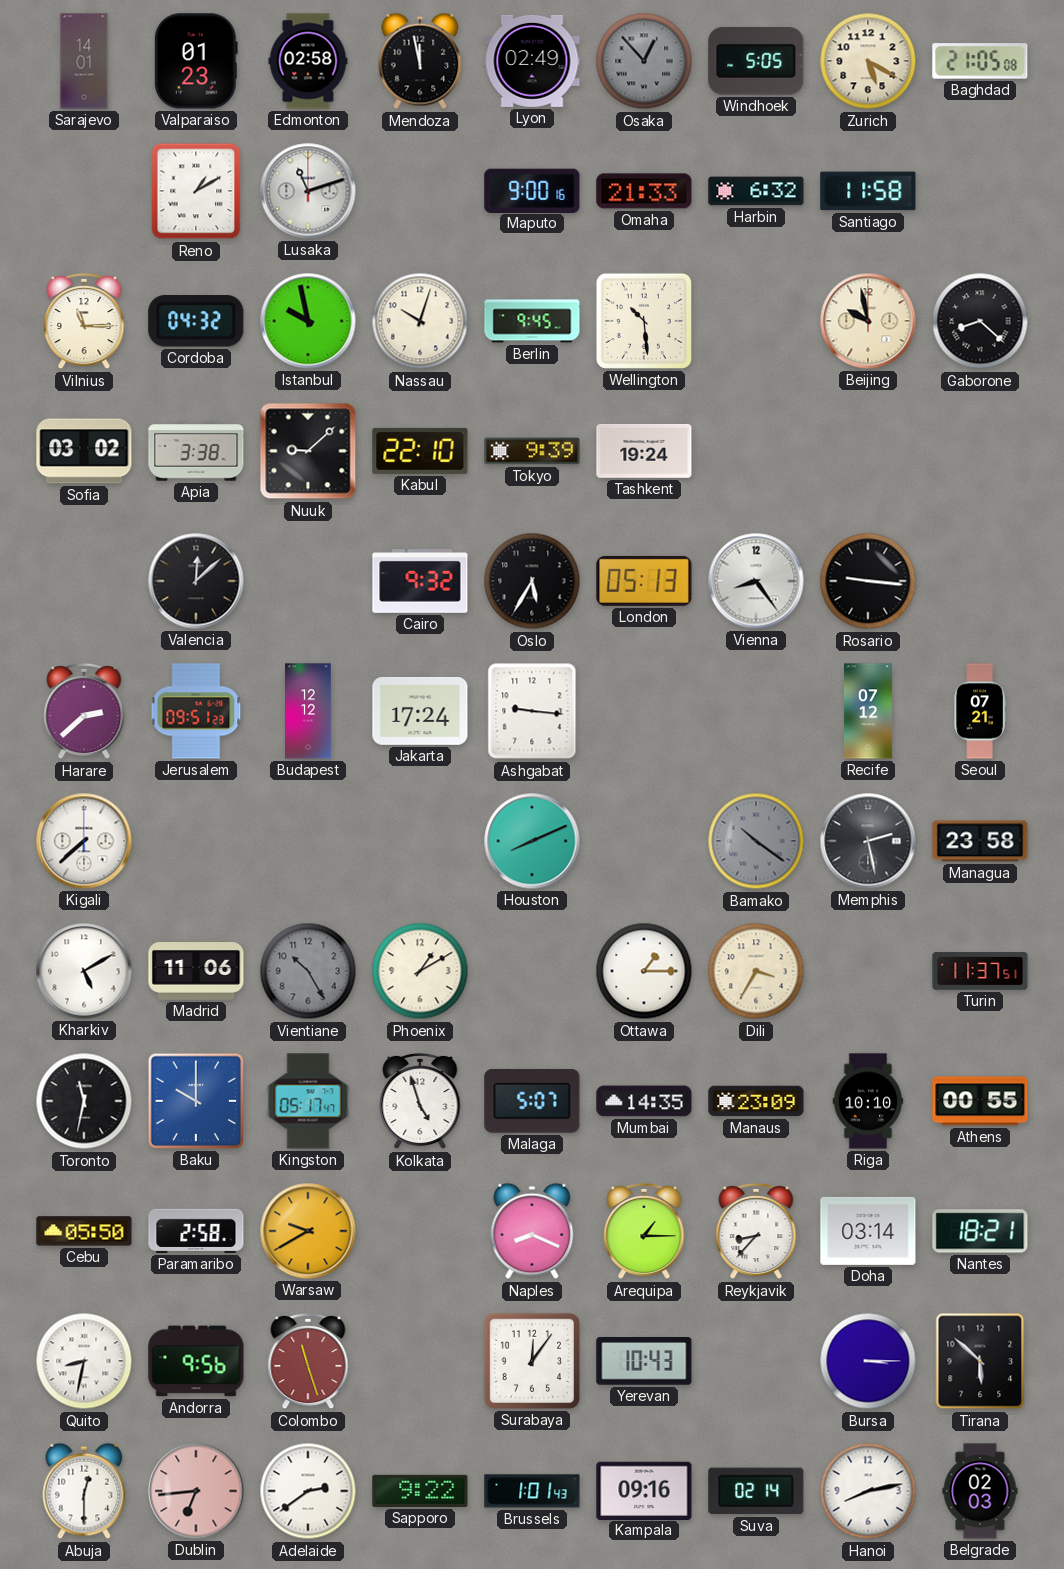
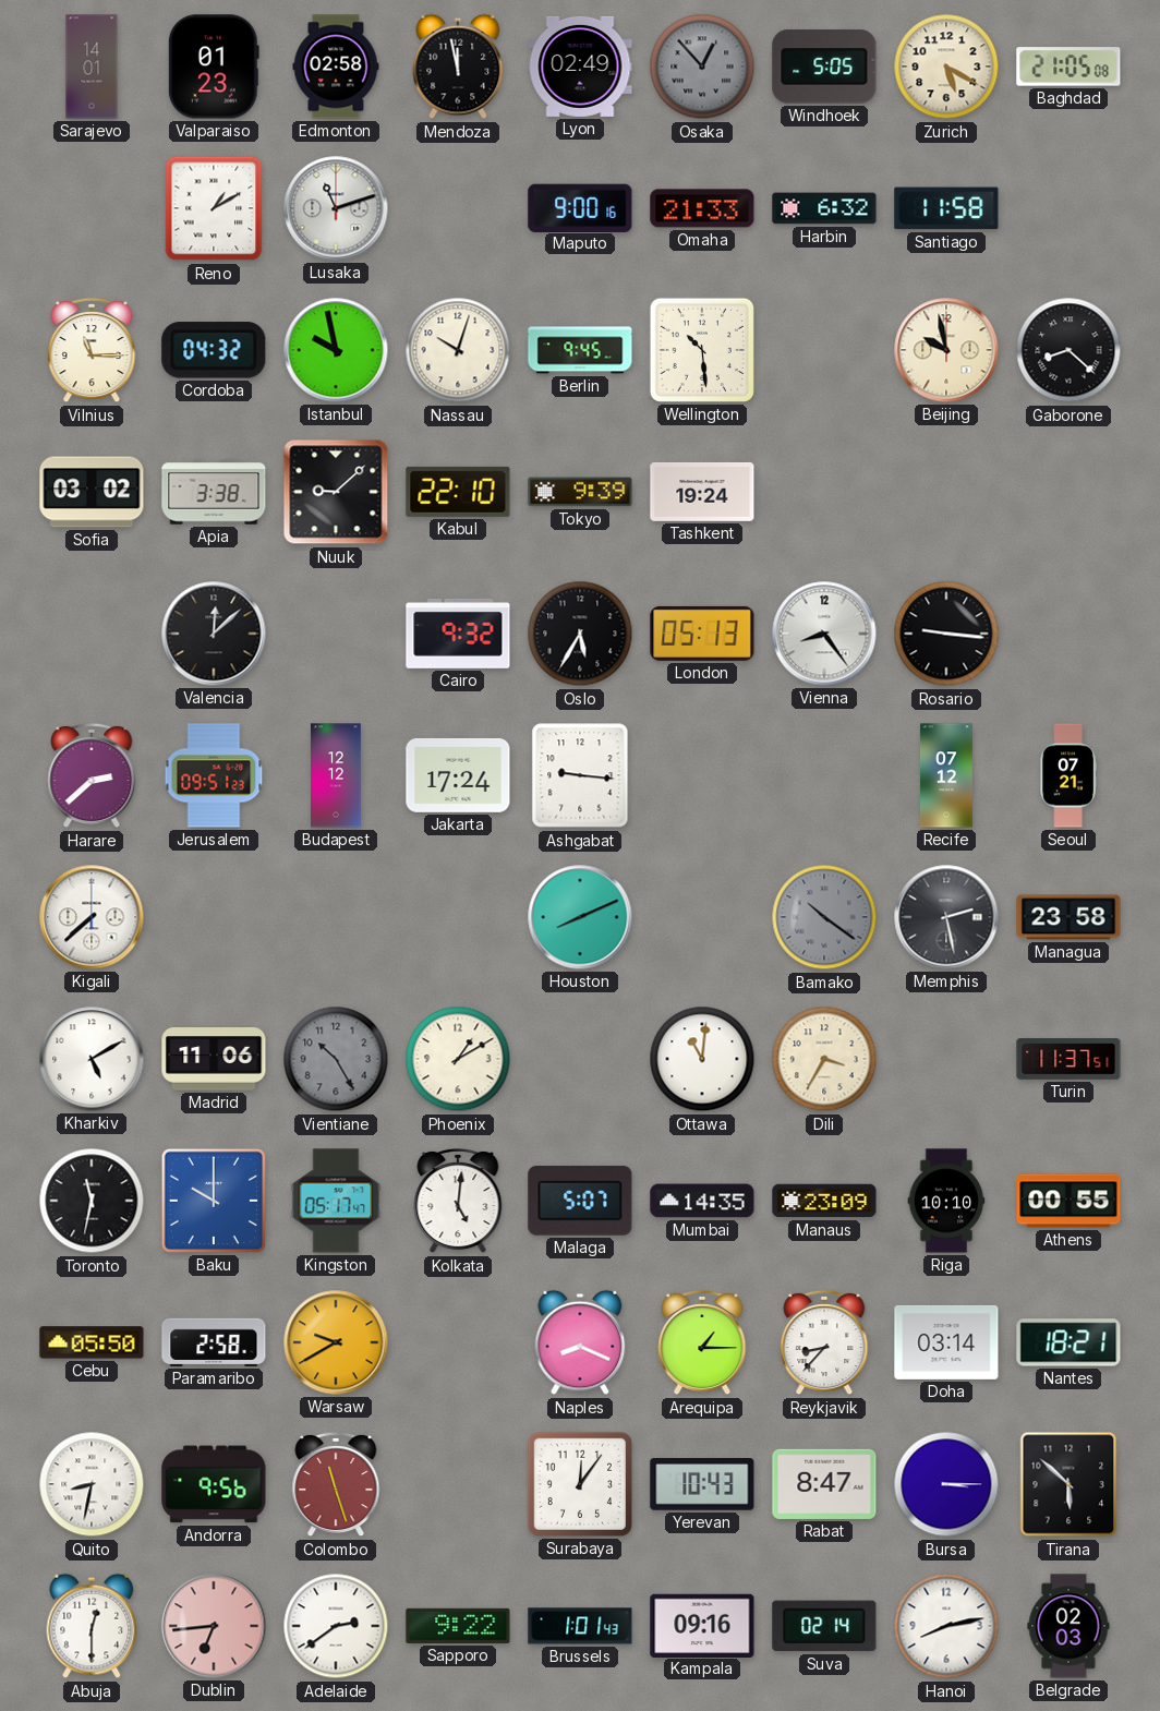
Ottawa: 1:15 -> 11:01
Kolkata: 4:57 -> 5:01
Rabat: none -> 8:47
